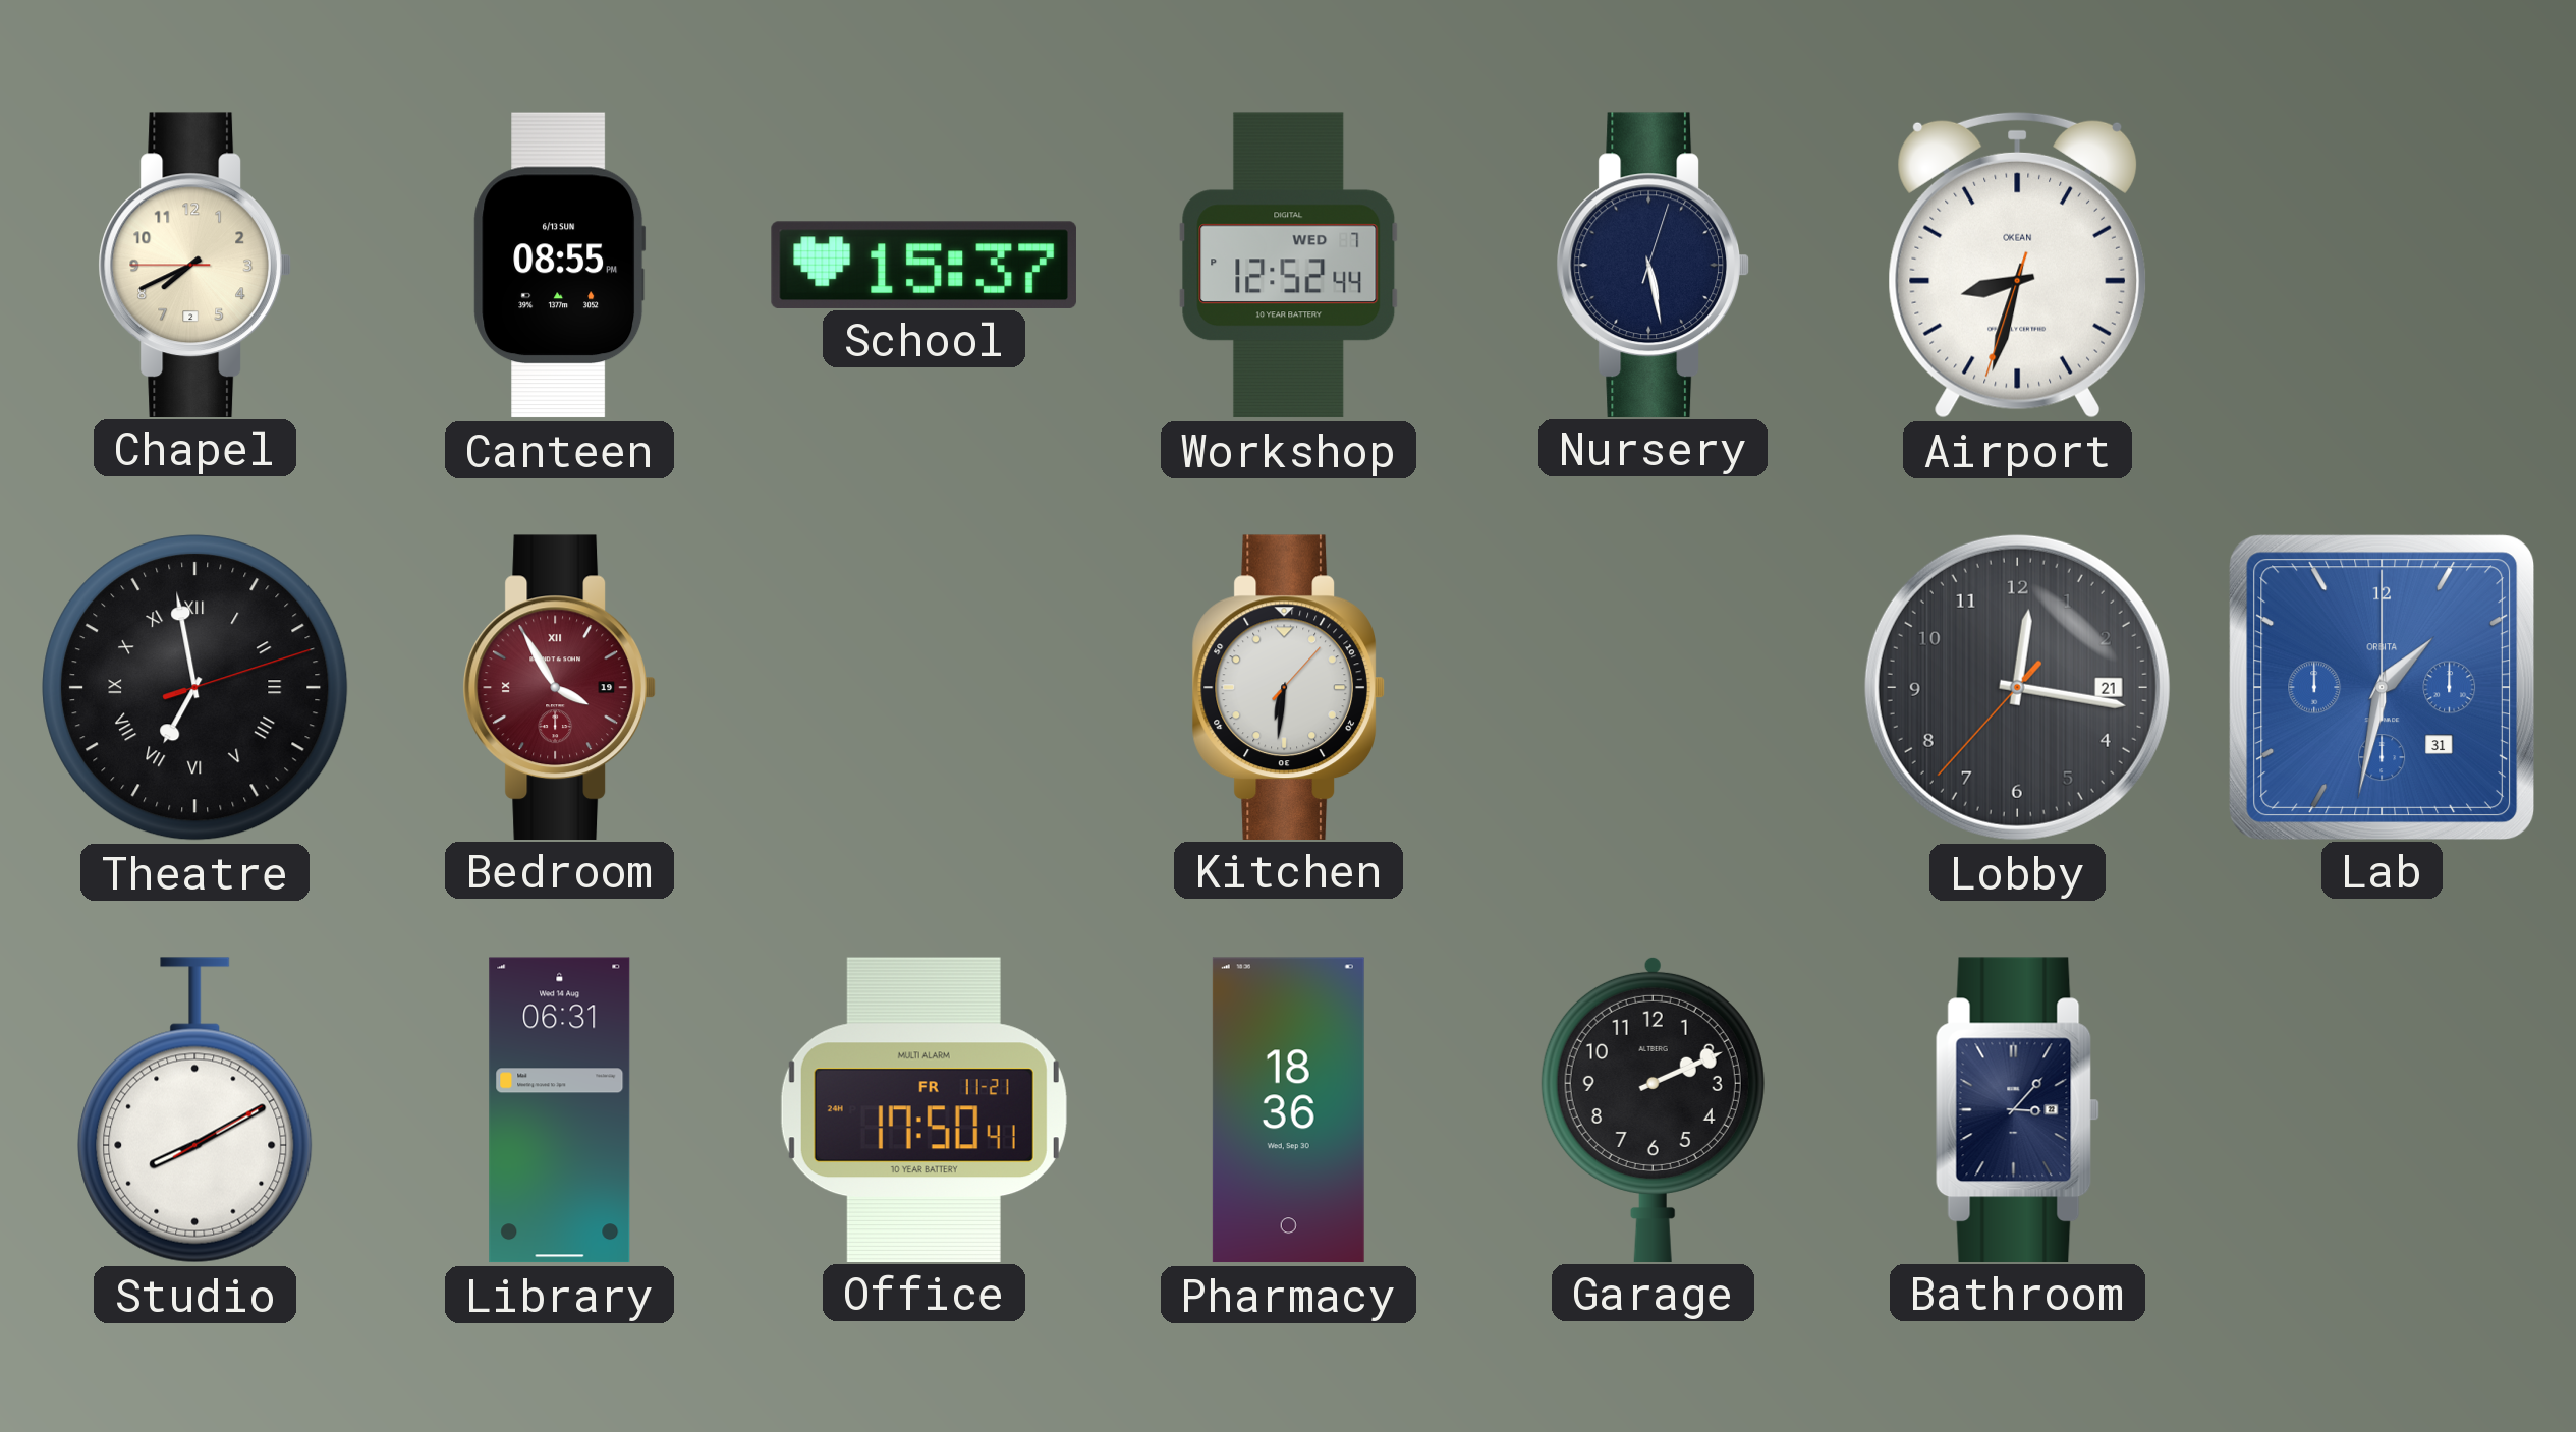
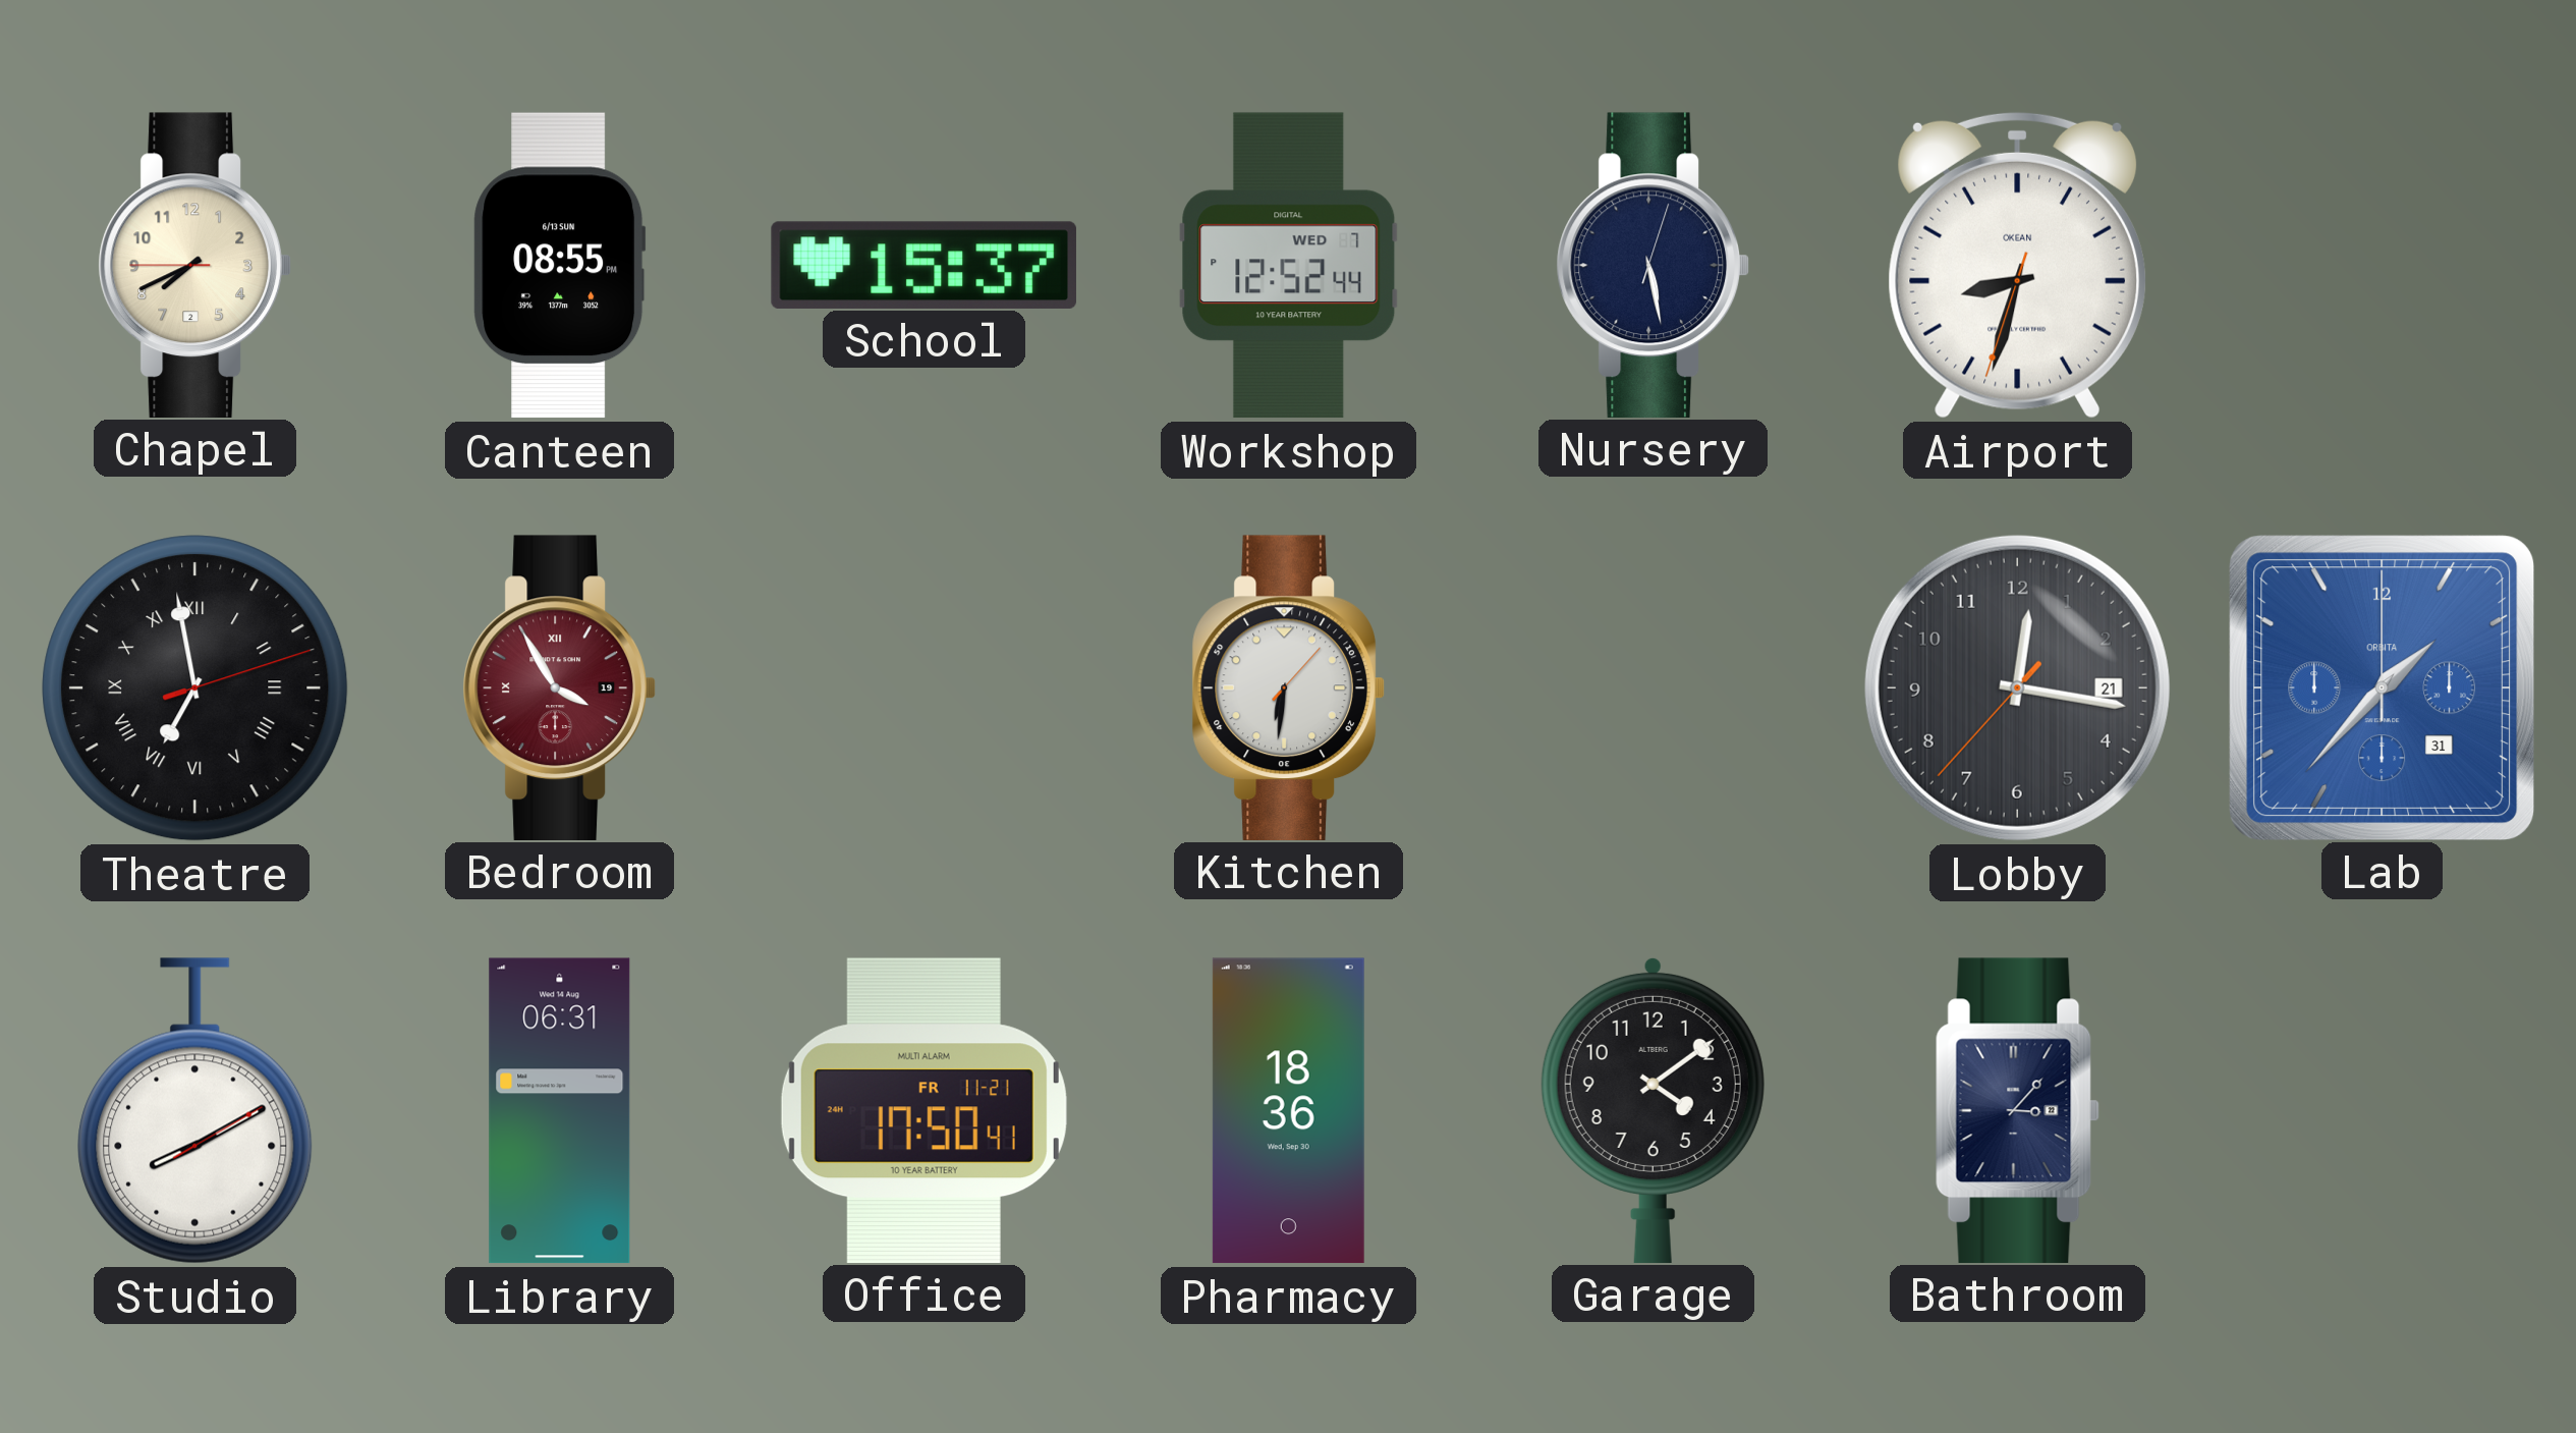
Lab: 1:32 -> 1:37
Garage: 2:11 -> 4:09
